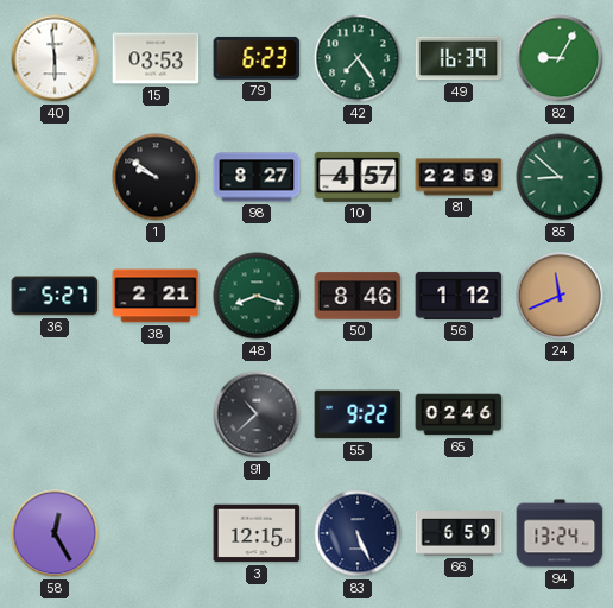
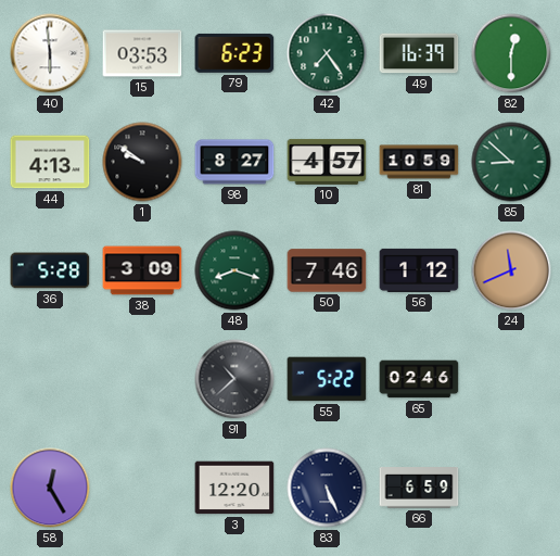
82: 9:05 -> 12:30
44: none -> 4:13
81: 22:59 -> 10:59
36: 5:27 -> 5:28
38: 2:21 -> 3:09
50: 8:46 -> 7:46
55: 9:22 -> 5:22
3: 12:15 -> 12:20
94: 13:24 -> none
